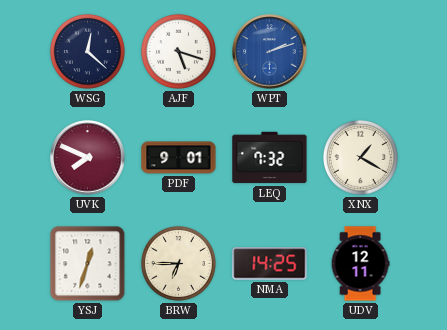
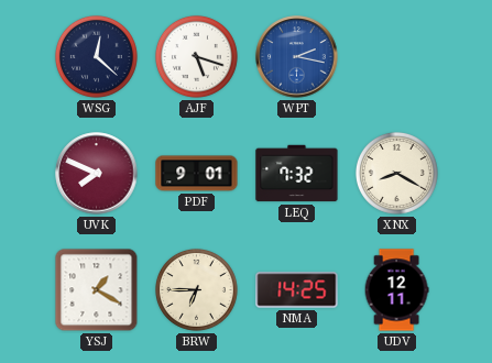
WPT: 2:12 -> 2:17
XNX: 1:20 -> 8:20
YSJ: 12:33 -> 1:20
